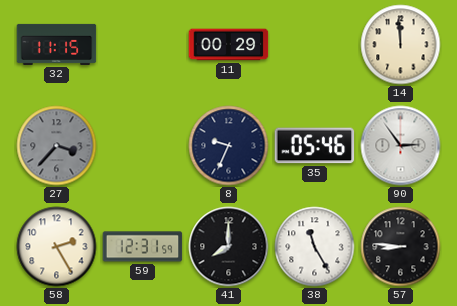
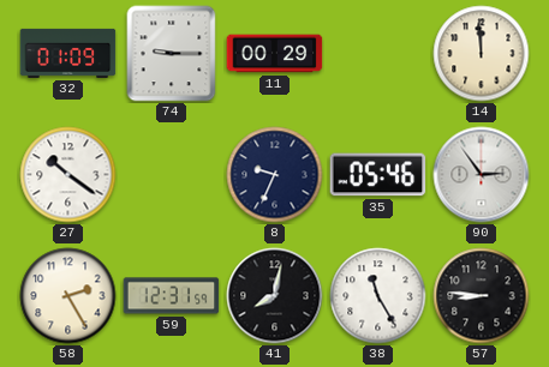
32: 11:15 -> 01:09
74: none -> 9:15
27: 3:37 -> 10:21
27 dial: grey -> white
41: 8:00 -> 8:02
